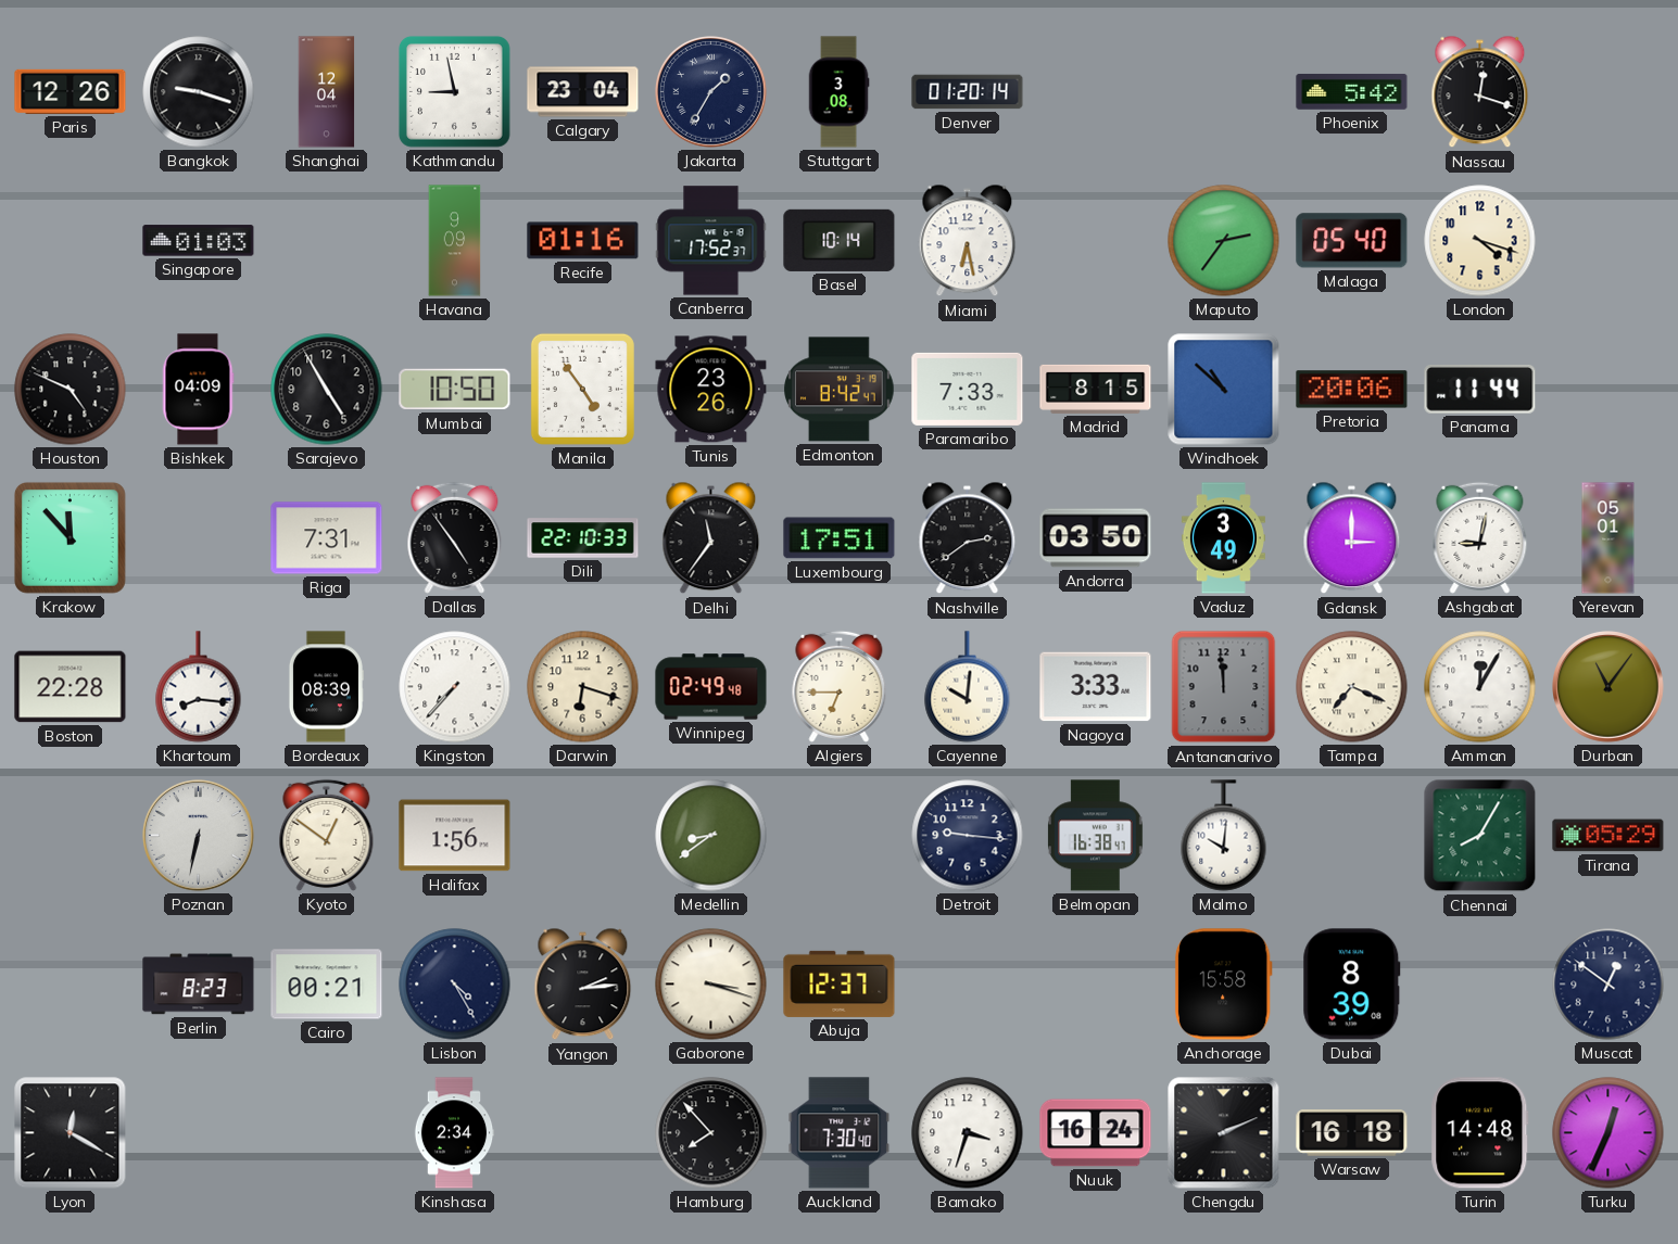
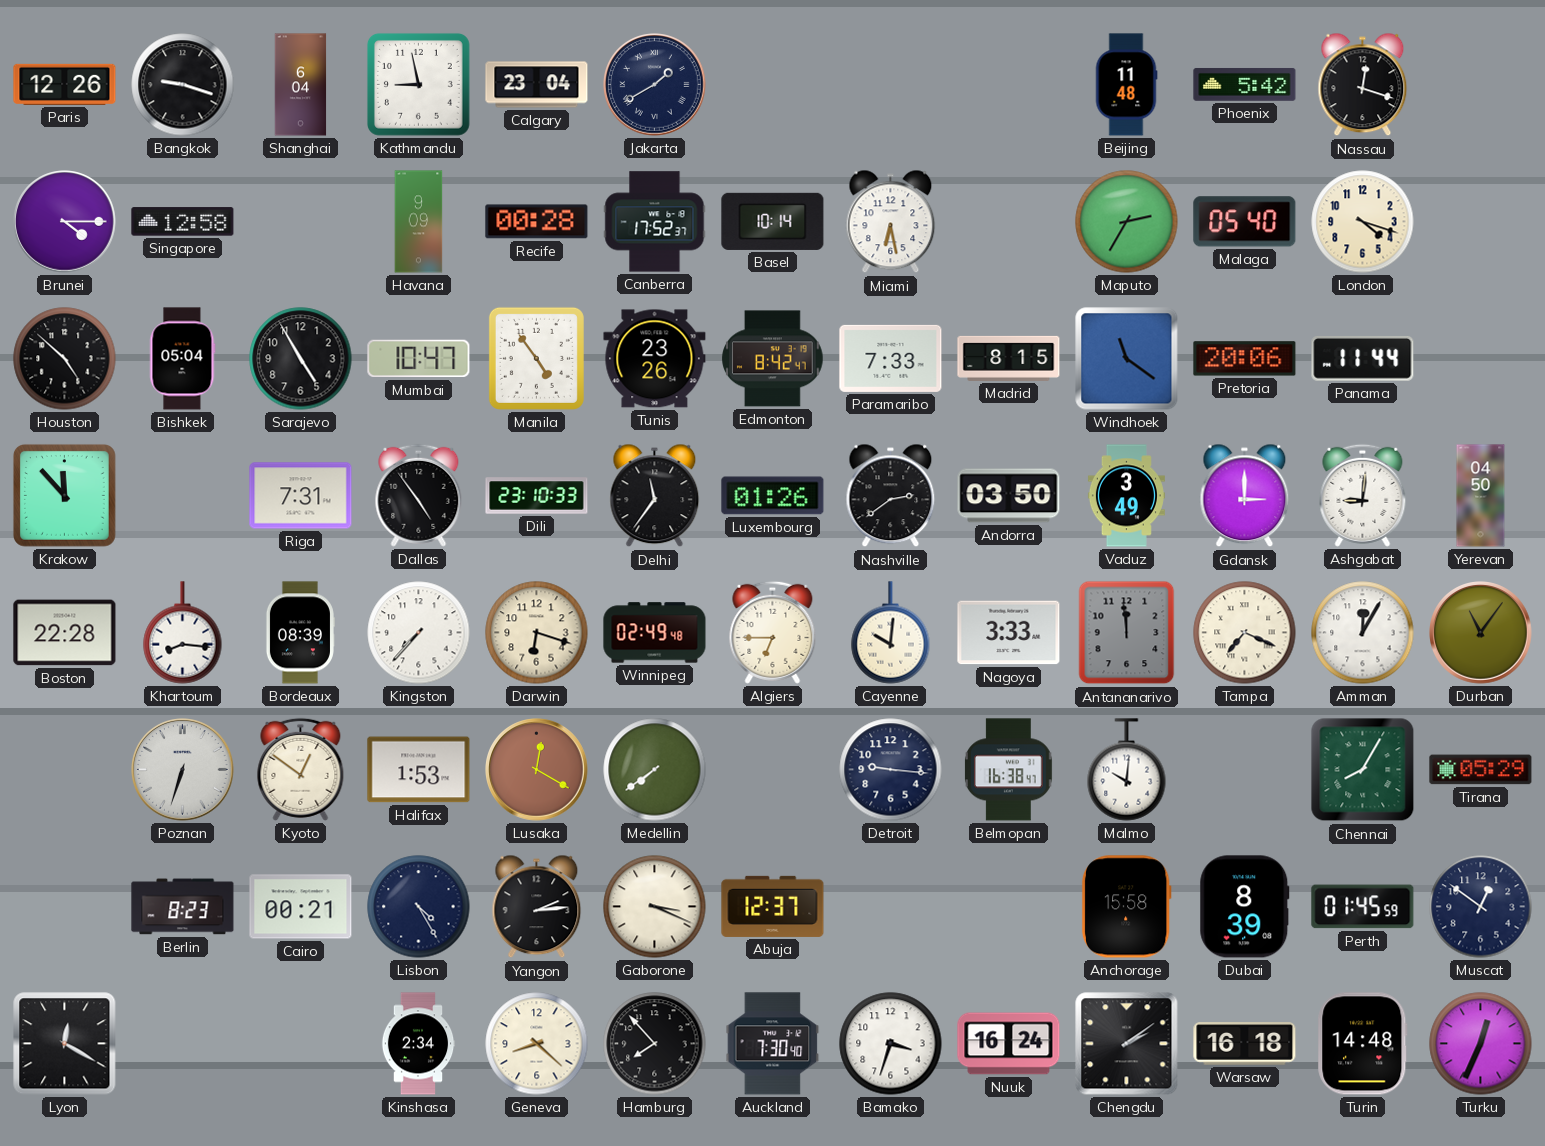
Shanghai: 12:04 -> 6:04
Jakarta: 1:35 -> 1:40
Stuttgart: 3:08 -> none
Denver: 01:20 -> none
Beijing: none -> 11:48
Brunei: none -> 4:15
Singapore: 01:03 -> 12:58
Recife: 01:16 -> 00:28
Maputo: 2:36 -> 2:35
Houston: 4:49 -> 4:52
Bishkek: 04:09 -> 05:04
Mumbai: 10:50 -> 10:47
Windhoek: 10:52 -> 11:21
Dili: 22:10 -> 23:10
Luxembourg: 17:51 -> 01:26
Ashgabat: 9:02 -> 9:01
Yerevan: 05:01 -> 04:50
Poznan: 6:32 -> 6:33
Halifax: 1:56 -> 1:53
Lusaka: none -> 12:20
Medellin: 8:39 -> 7:39
Gaborone: 3:18 -> 3:19
Perth: none -> 01:45
Geneva: none -> 8:22
Chengdu: 2:11 -> 2:09
